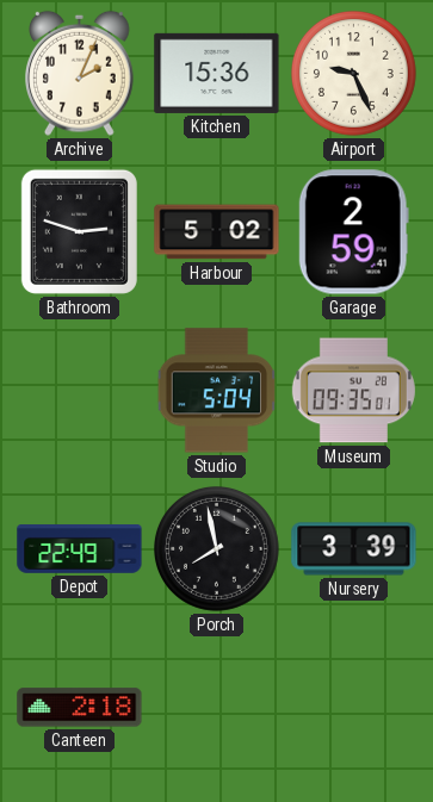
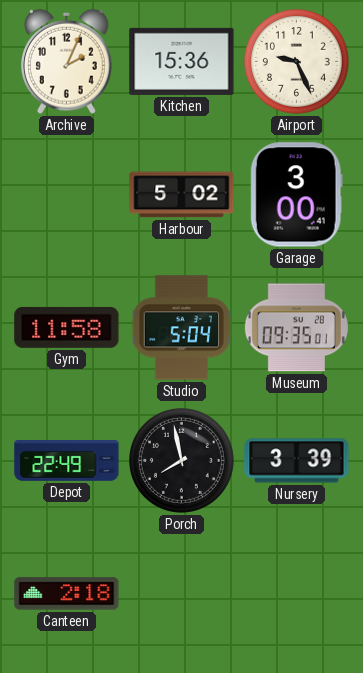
Bathroom: 2:48 -> none
Garage: 2:59 -> 3:00
Gym: none -> 11:58
